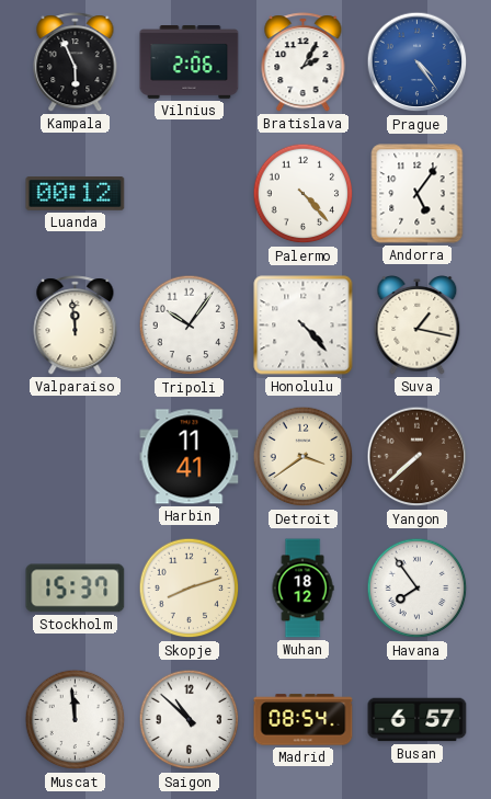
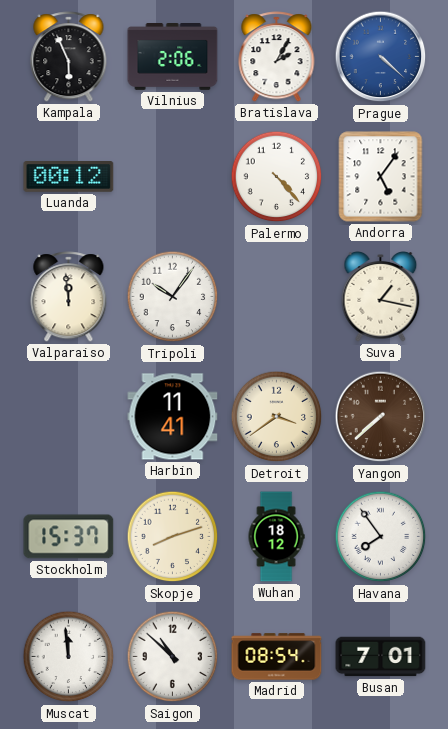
Prague: 4:24 -> 4:22
Honolulu: 4:23 -> none
Busan: 6:57 -> 7:01
